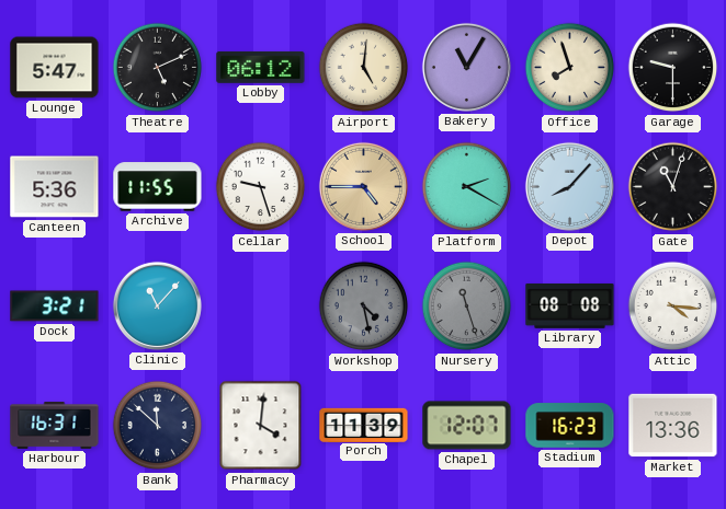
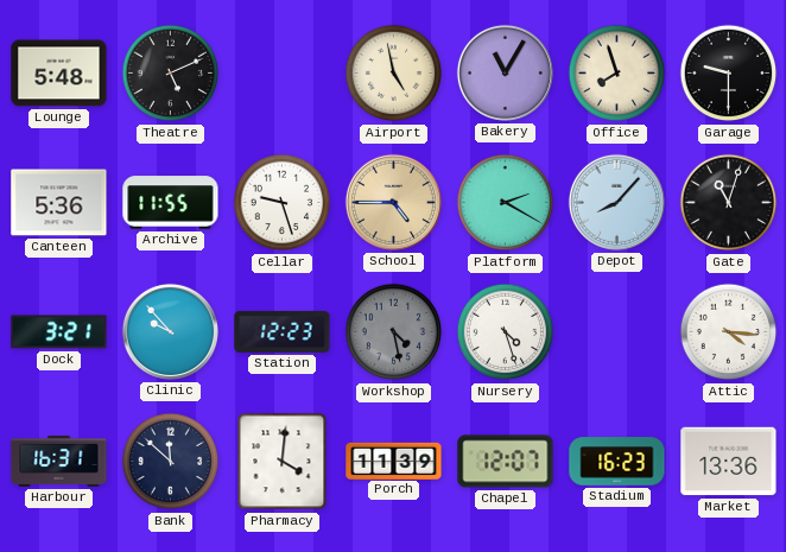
Lounge: 5:47 -> 5:48
Lobby: 06:12 -> none
Airport: 5:01 -> 4:58
Clinic: 11:07 -> 9:53
Station: none -> 12:23
Nursery: 11:27 -> 4:27
Nursery dial: grey -> white
Library: 08:08 -> none
